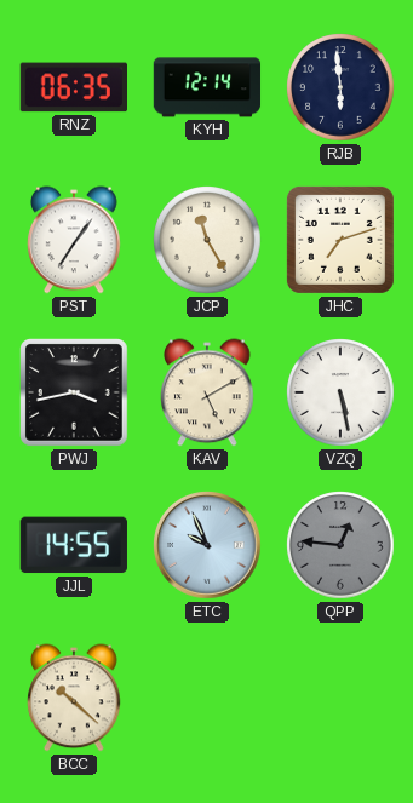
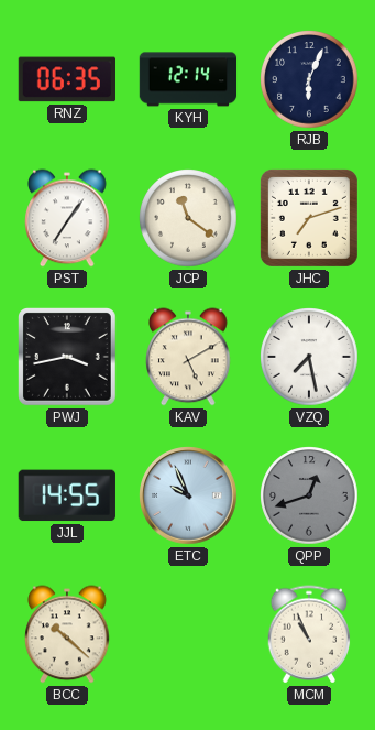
RJB: 5:59 -> 6:04
JCP: 11:25 -> 11:21
VZQ: 5:28 -> 7:28
QPP: 12:46 -> 12:42
MCM: none -> 10:56
